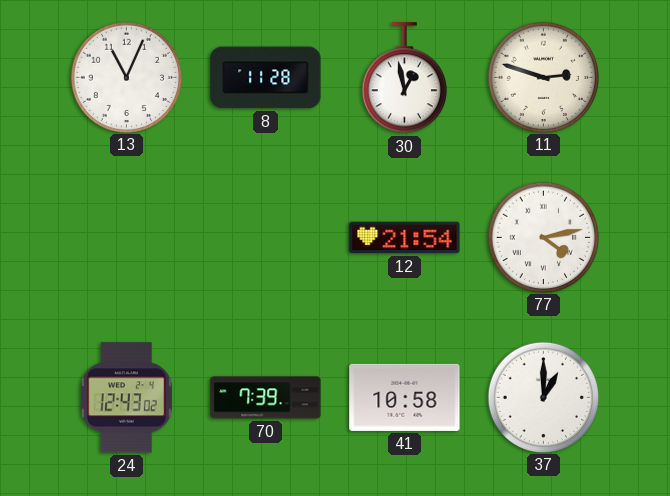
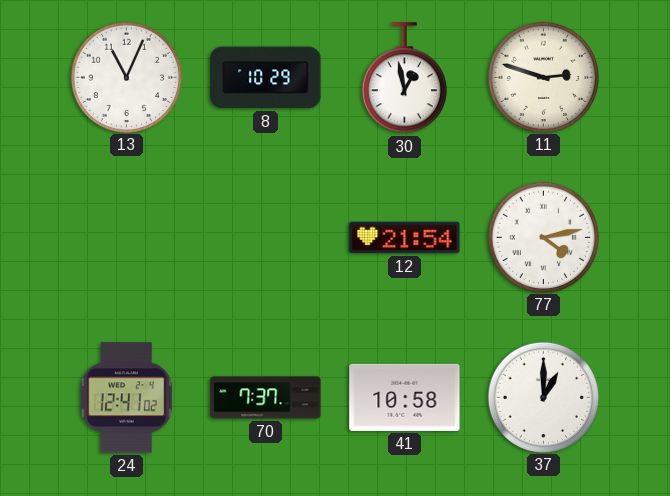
8: 11:28 -> 10:29
24: 12:43 -> 12:41
70: 7:39 -> 7:37
